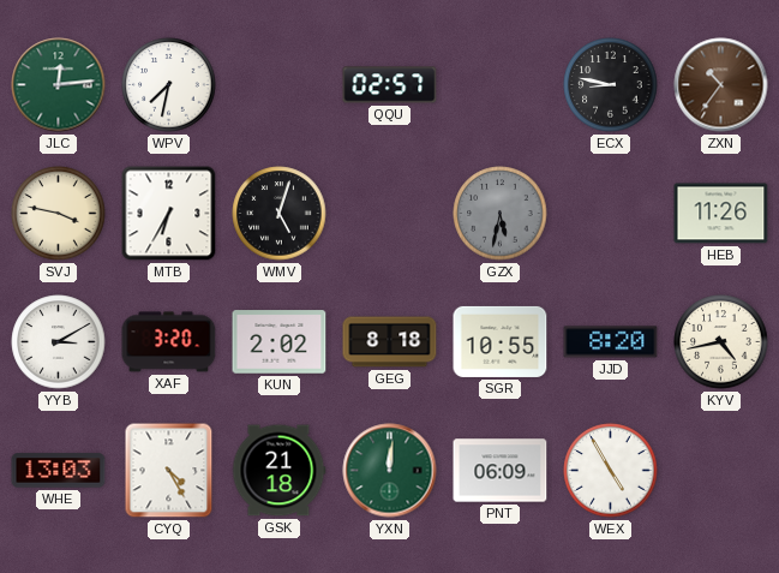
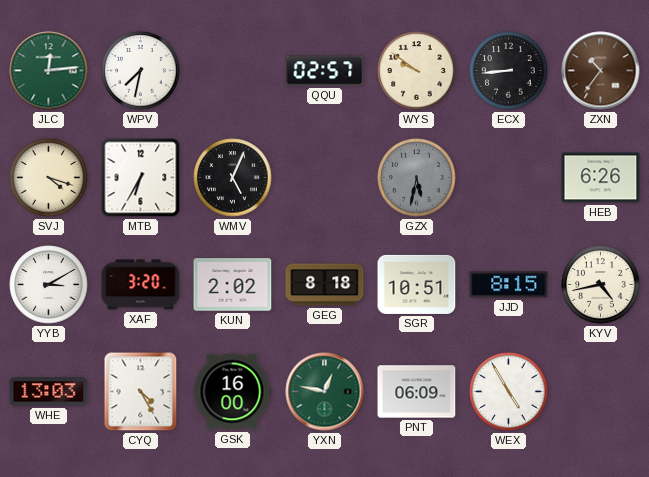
WYS: none -> 9:51
ECX: 8:47 -> 8:44
SVJ: 3:47 -> 4:18
WMV: 5:03 -> 5:04
HEB: 11:26 -> 6:26
SGR: 10:55 -> 10:51
JJD: 8:20 -> 8:15
GSK: 21:18 -> 16:00
YXN: 12:01 -> 12:47
